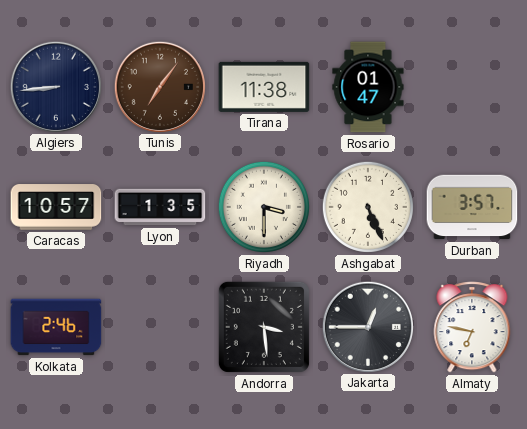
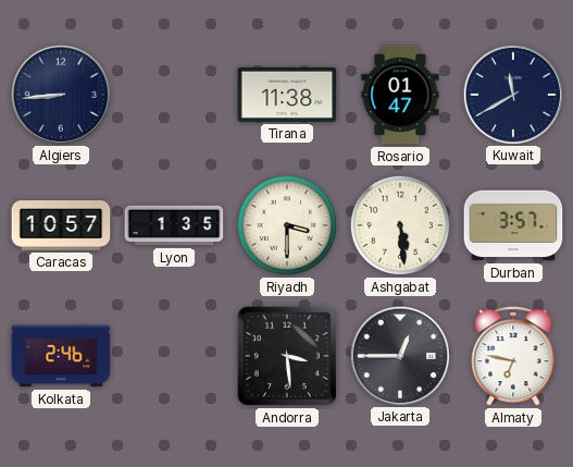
Tunis: 7:06 -> none
Kuwait: none -> 11:40
Ashgabat: 5:26 -> 5:29
